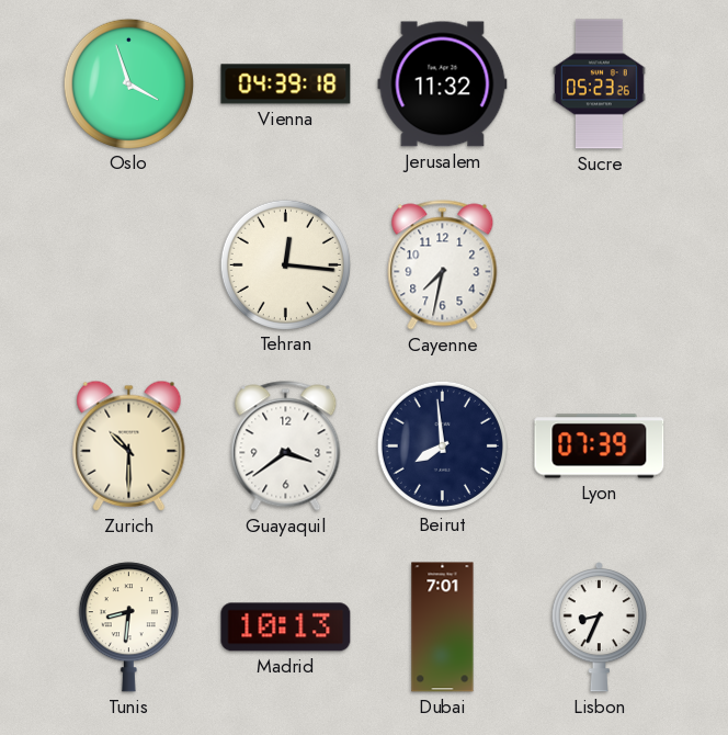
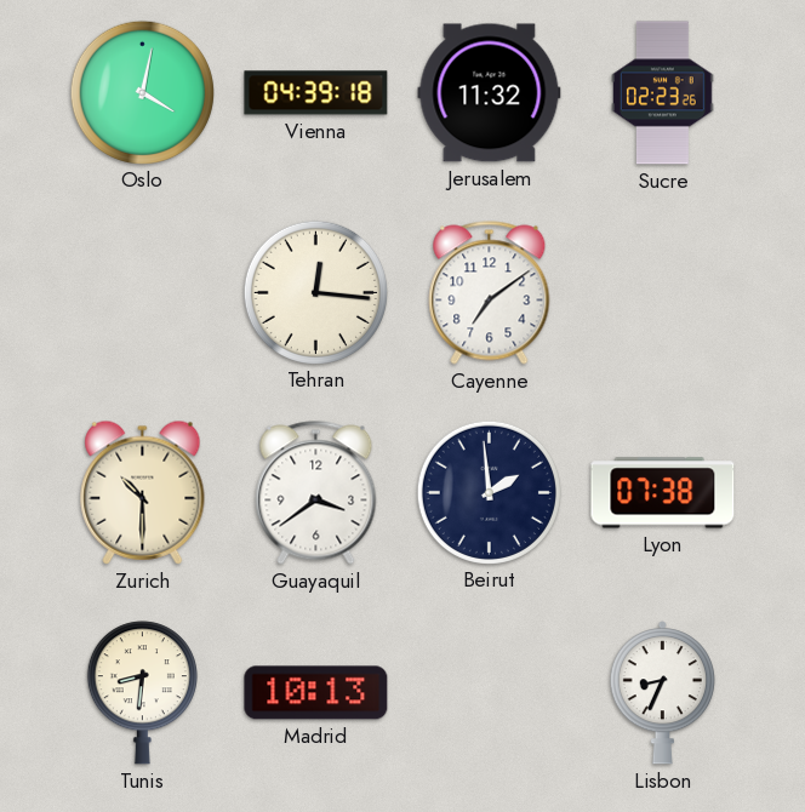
Oslo: 3:57 -> 4:02
Sucre: 05:23 -> 02:23
Cayenne: 7:32 -> 7:09
Beirut: 7:59 -> 1:59
Lyon: 07:39 -> 07:38
Dubai: 7:01 -> none
